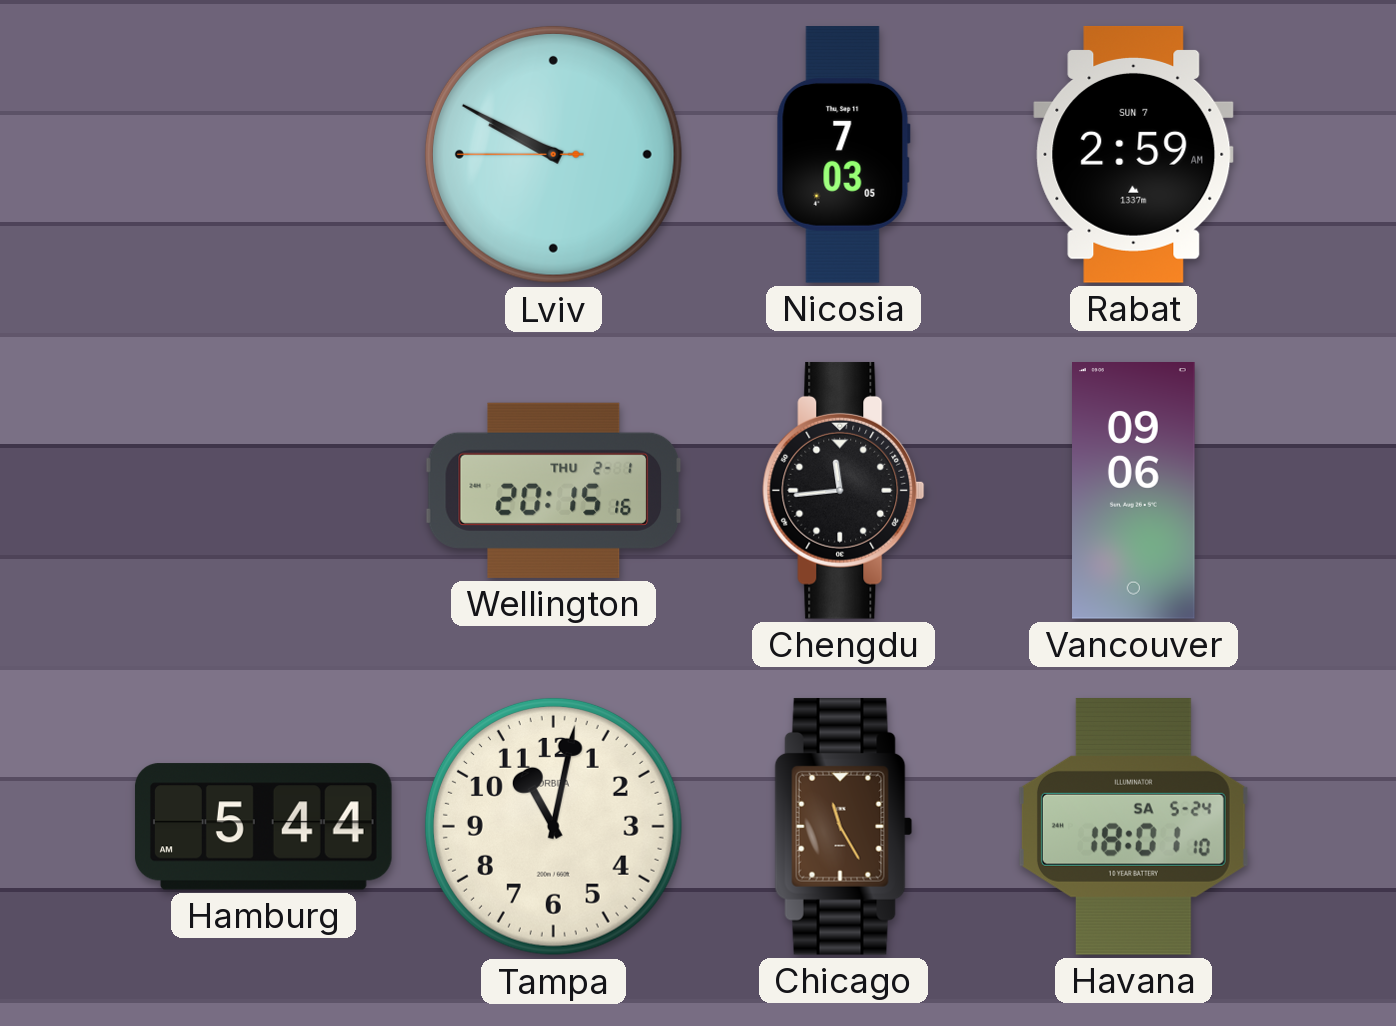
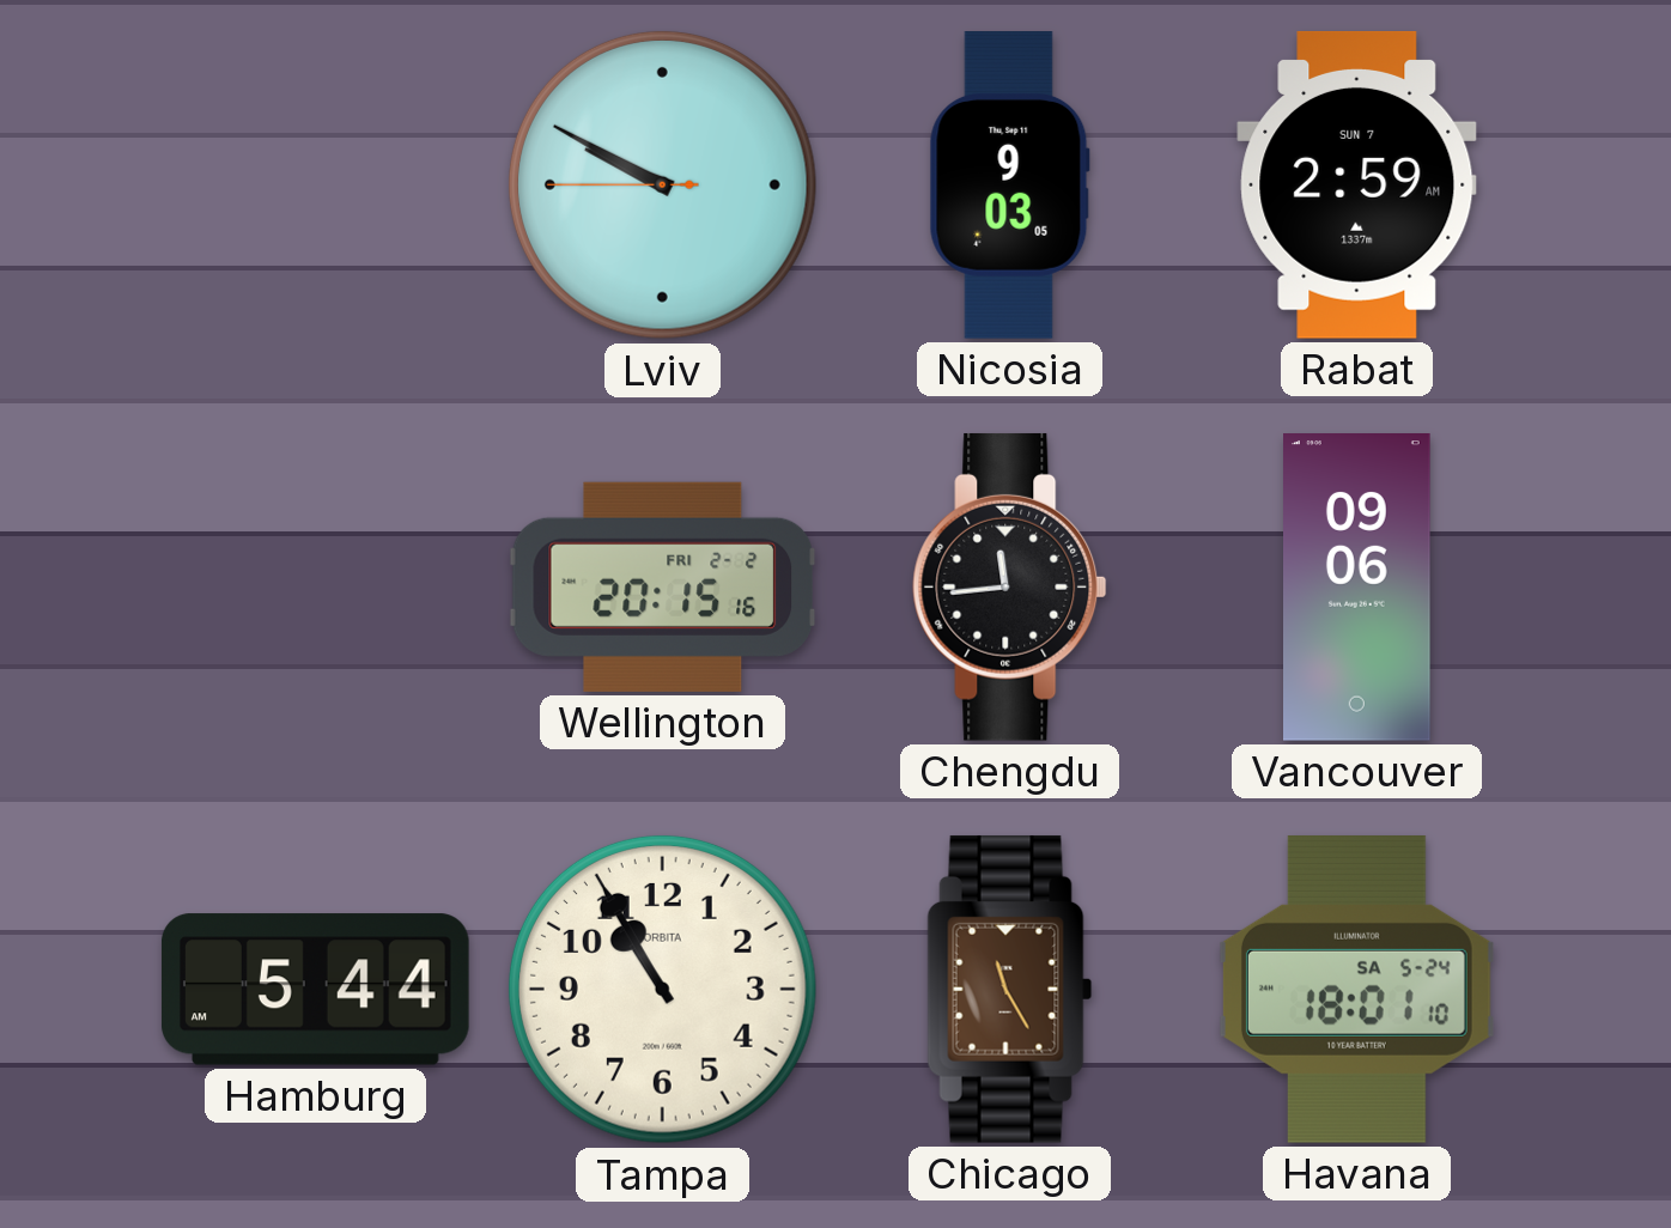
Nicosia: 7:03 -> 9:03
Wellington date: THU 2-1 -> FRI 2-2
Tampa: 11:02 -> 10:55
